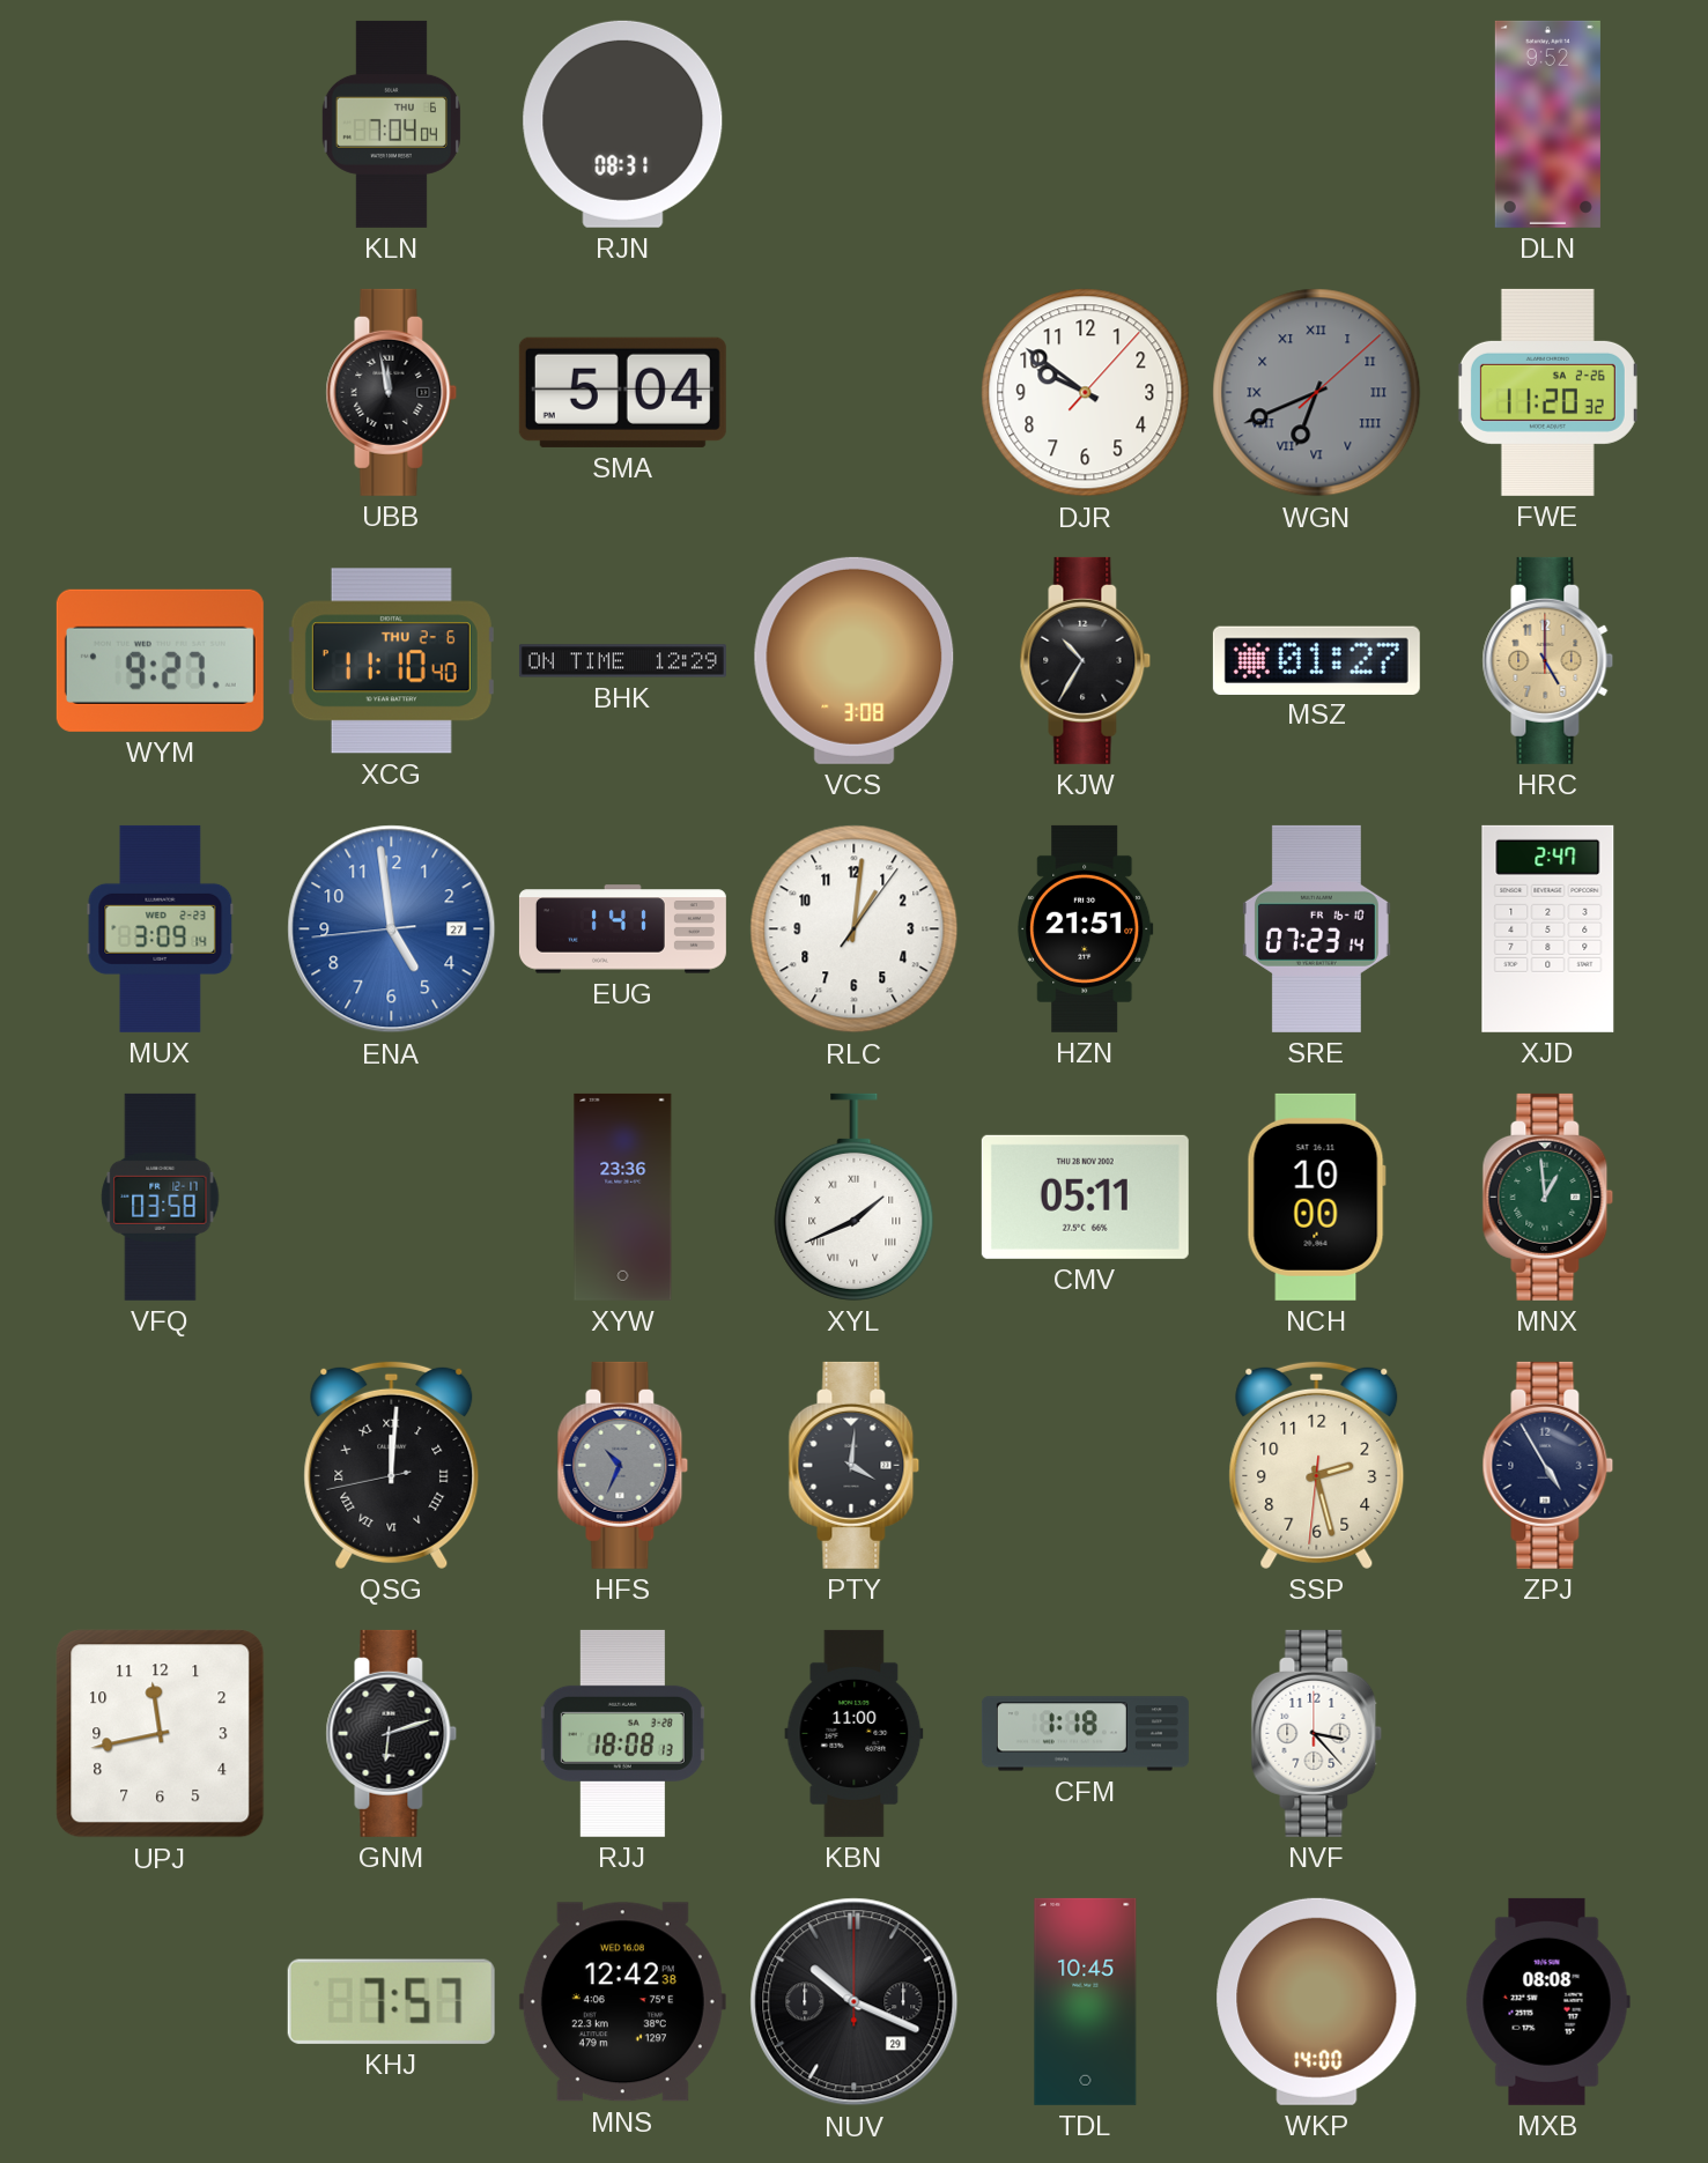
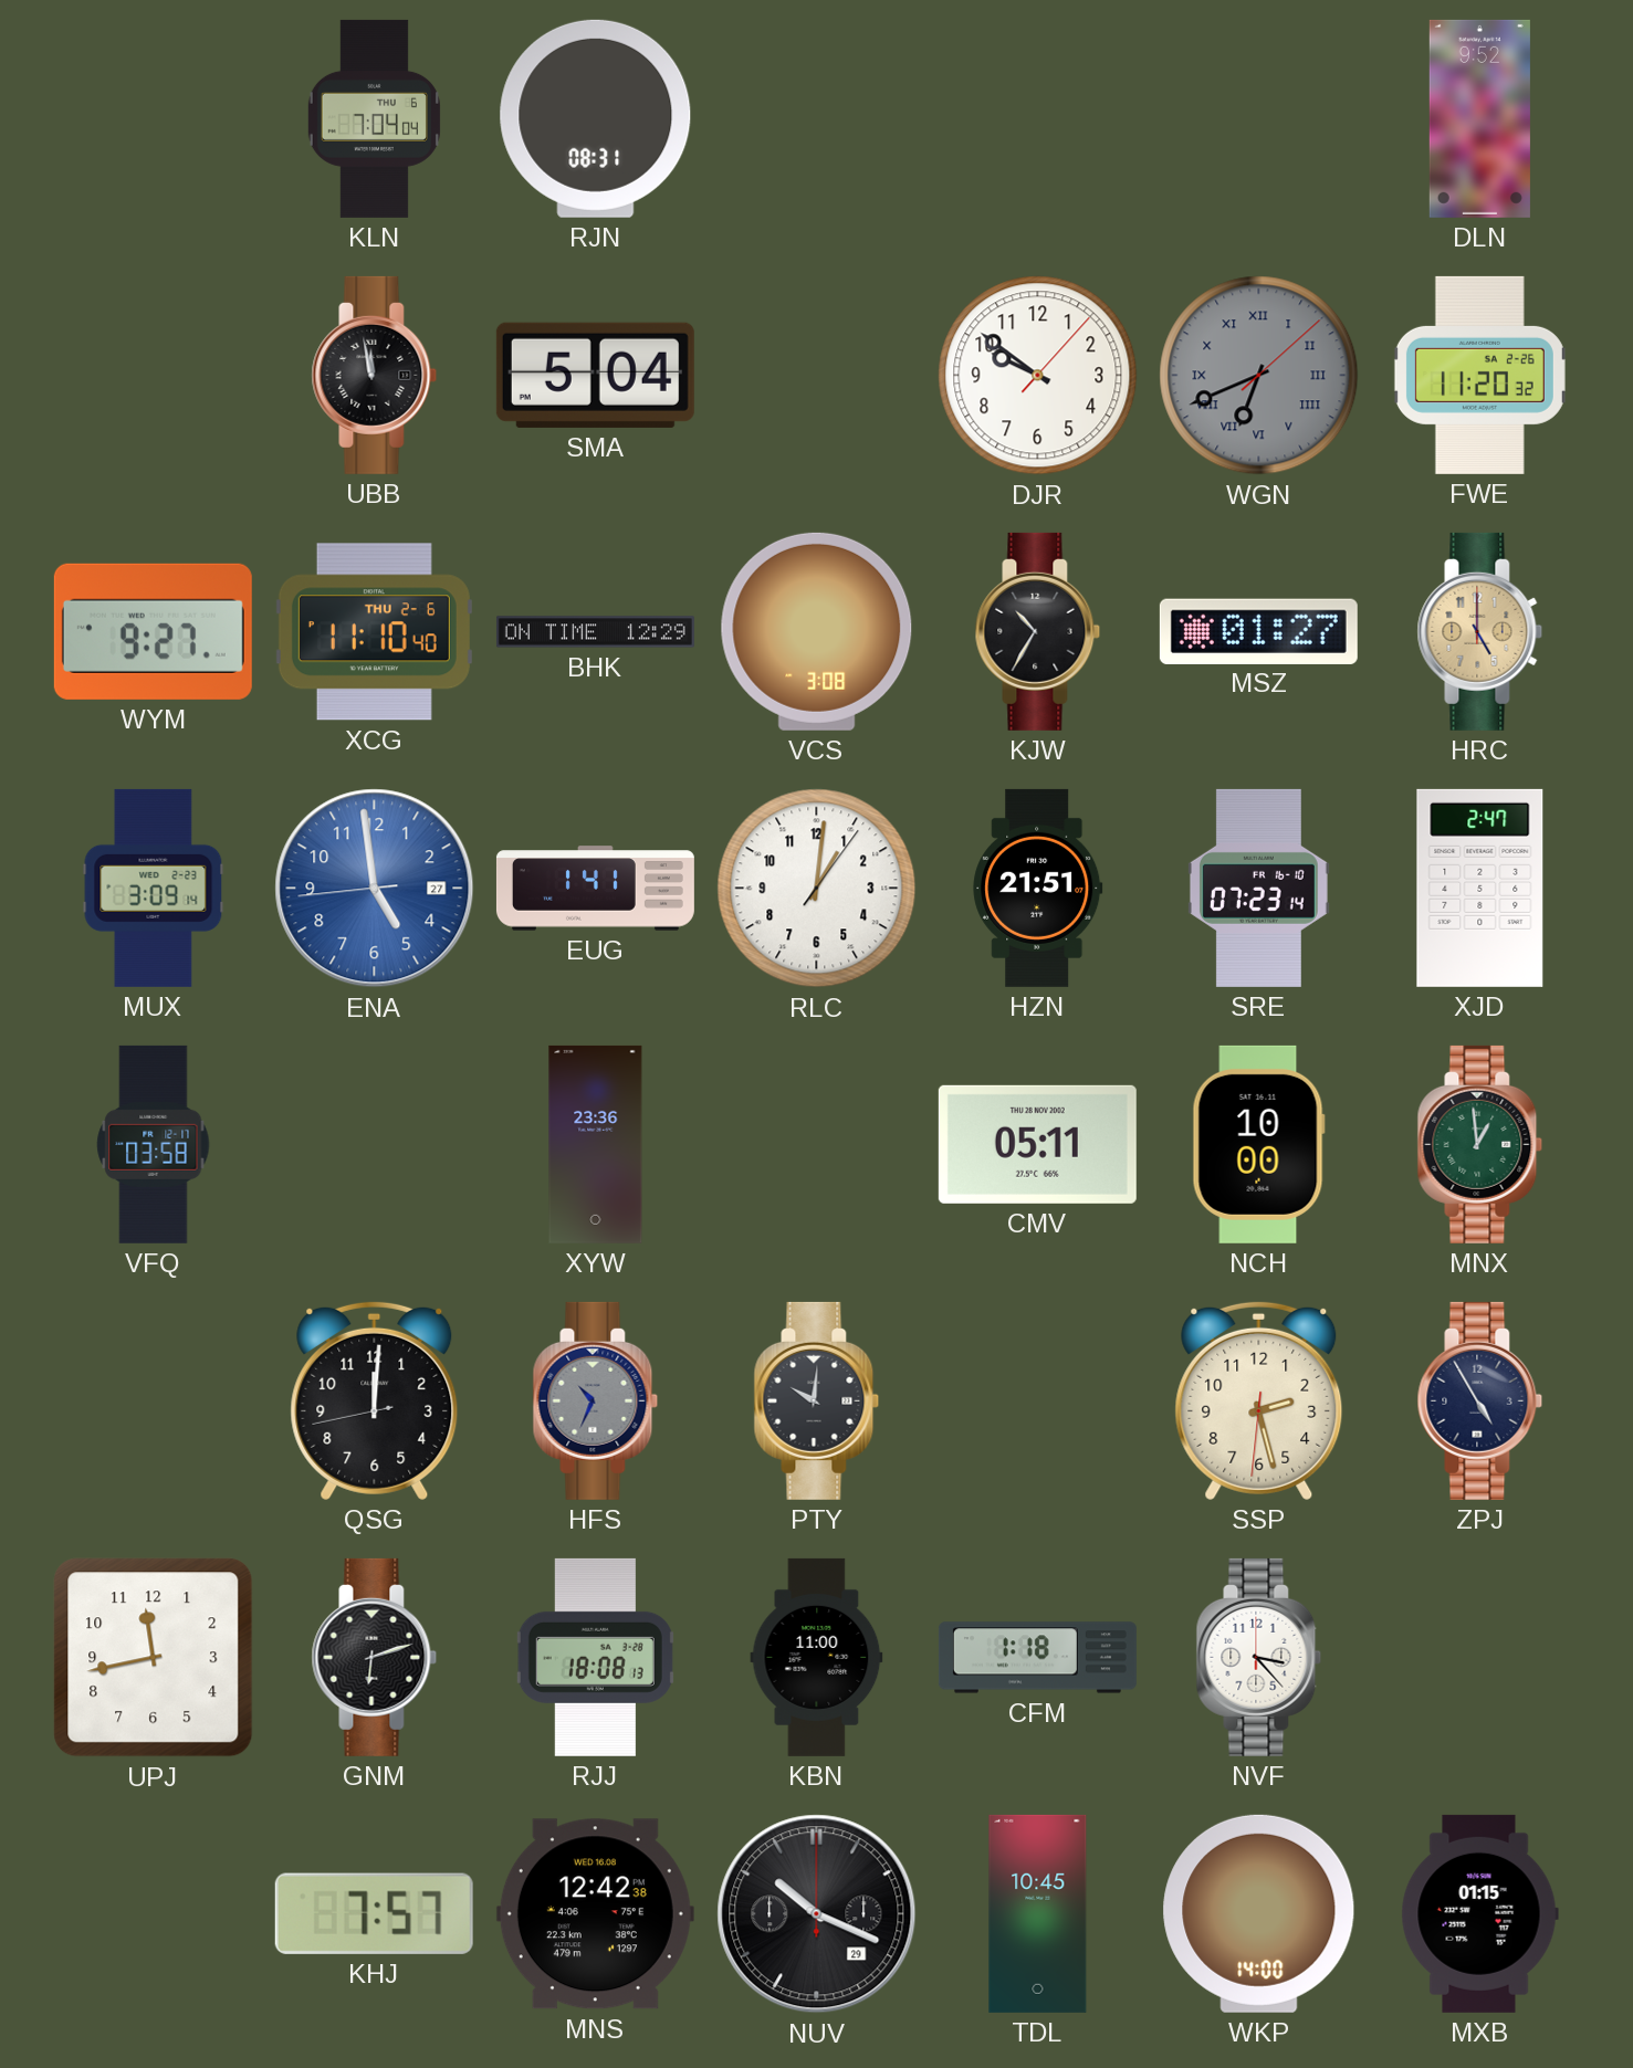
XYL: 1:41 -> none
QSG numerals: Roman -> Arabic
PTY: 4:01 -> 10:01
MXB: 08:08 -> 01:15
